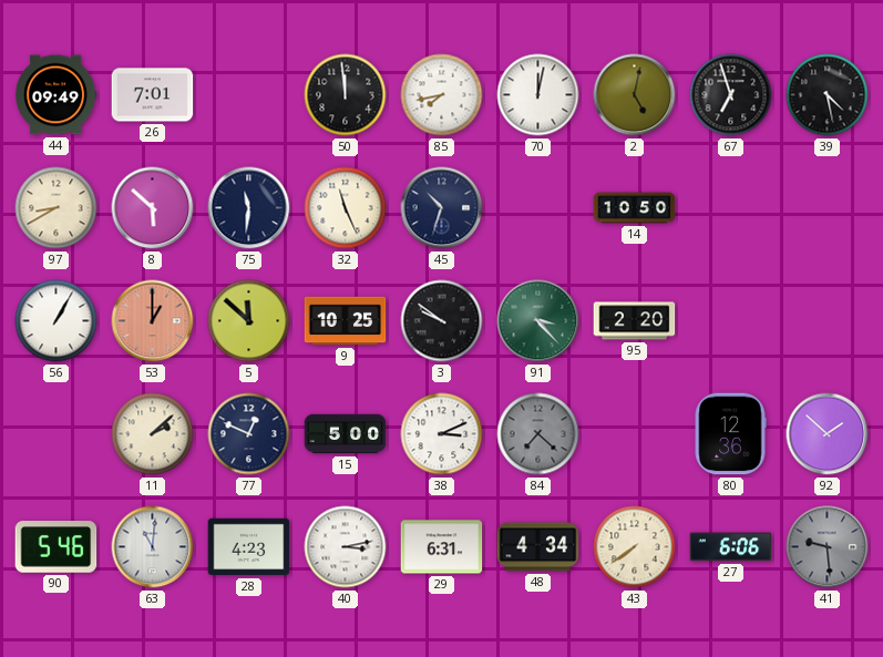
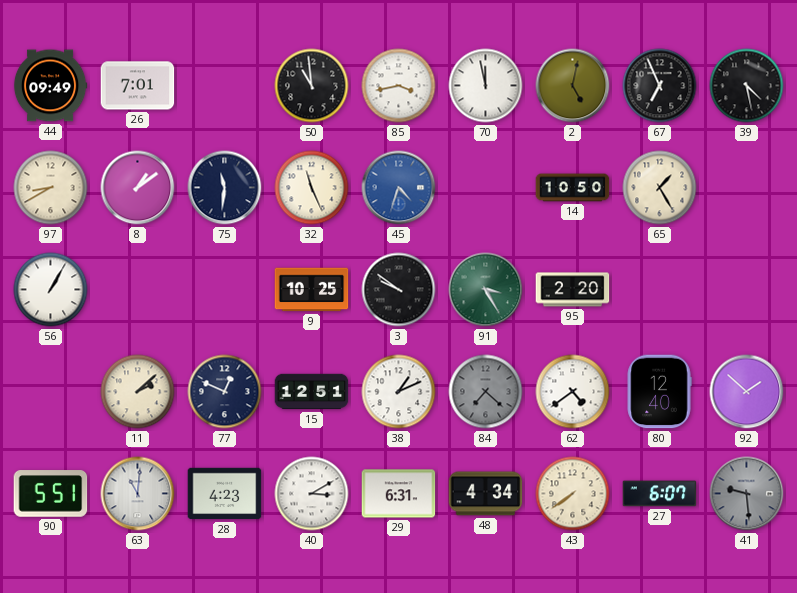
50: 11:59 -> 10:59
85: 7:43 -> 3:43
70: 12:02 -> 11:58
67: 6:57 -> 6:56
8: 5:52 -> 1:09
45: 10:33 -> 4:33
45 dial: navy -> blue
65: none -> 1:25
53: 1:00 -> none
5: 11:52 -> none
91: 3:23 -> 3:25
15: 5:00 -> 12:51
38: 3:11 -> 1:11
62: none -> 4:39
80: 12:36 -> 12:40
90: 5:46 -> 5:51
40: 3:13 -> 3:10
27: 6:06 -> 6:07
